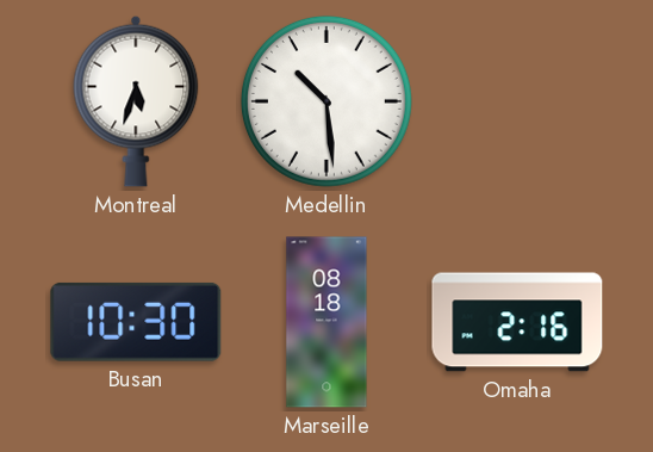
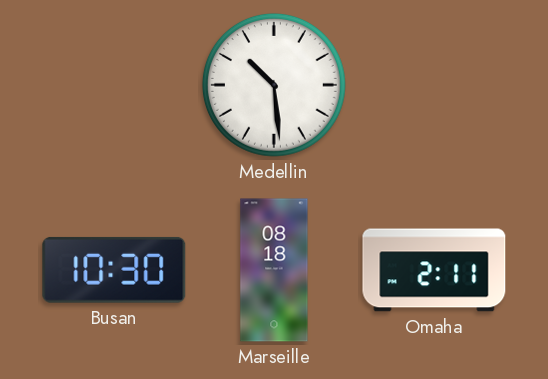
Montreal: 5:33 -> none
Omaha: 2:16 -> 2:11
